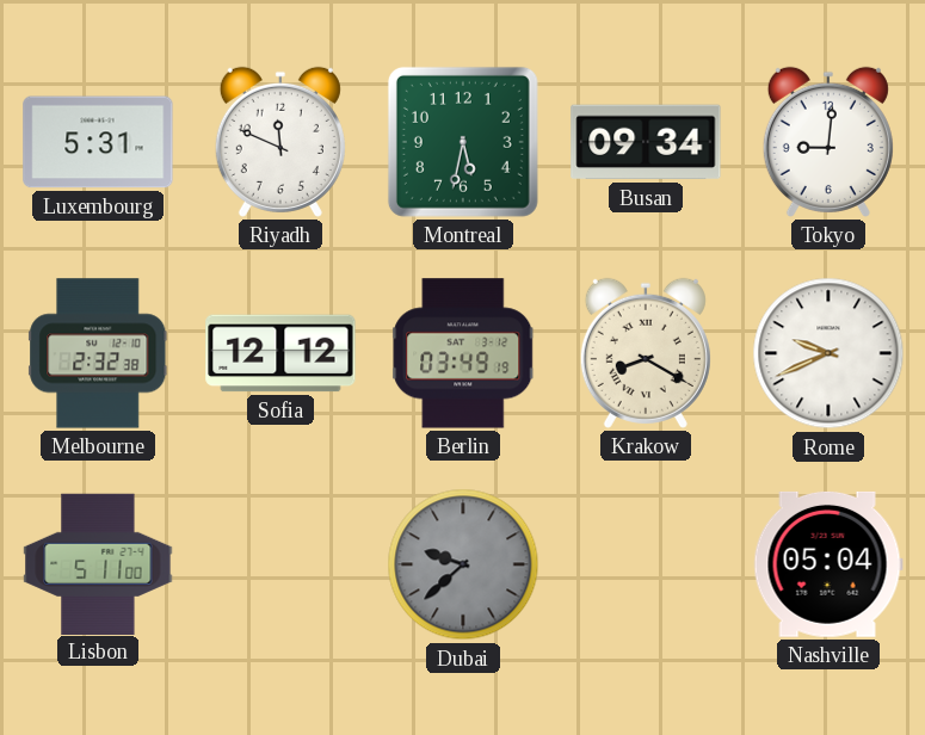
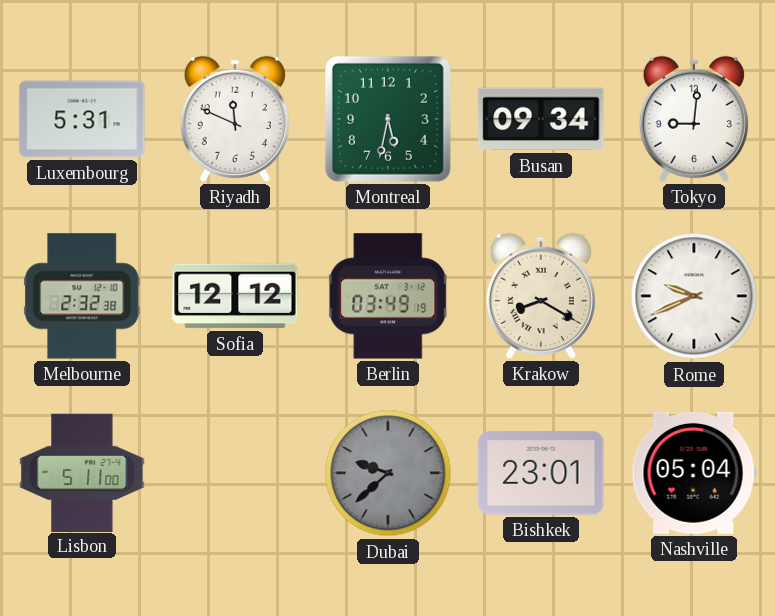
Bishkek: none -> 23:01
